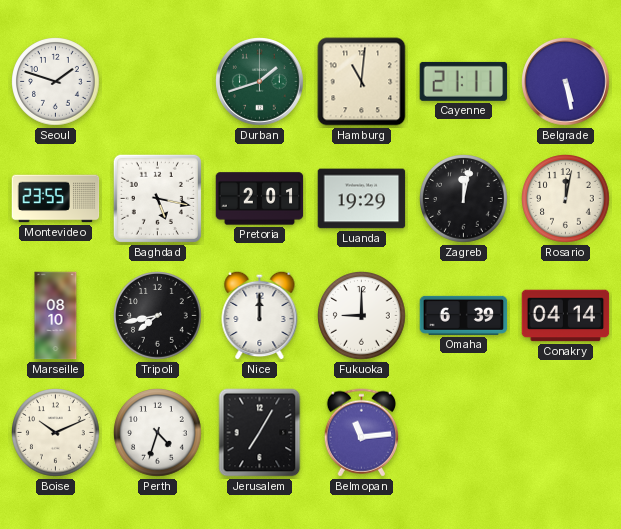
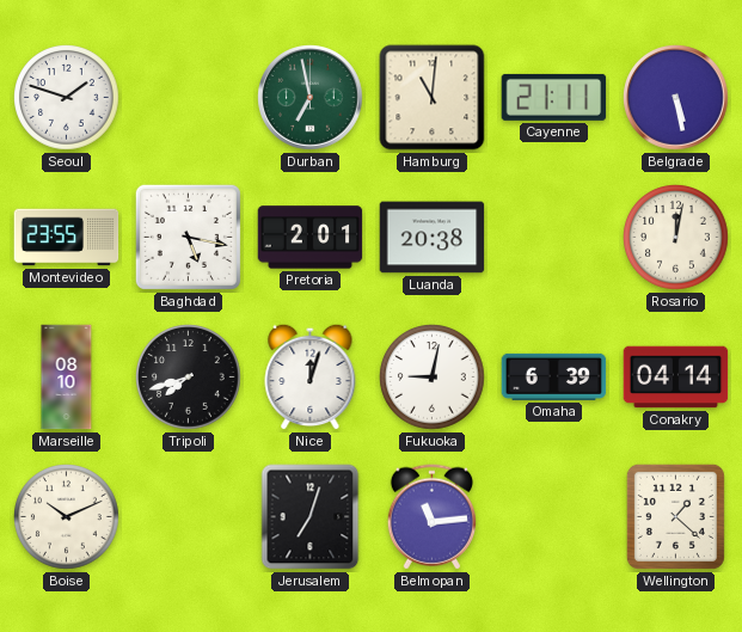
Durban: 1:42 -> 6:58
Luanda: 19:29 -> 20:38
Zagreb: 12:02 -> none
Tripoli: 7:43 -> 7:42
Nice: 12:00 -> 12:03
Fukuoka: 9:00 -> 9:02
Perth: 4:33 -> none
Jerusalem: 7:05 -> 7:03
Wellington: none -> 1:22
